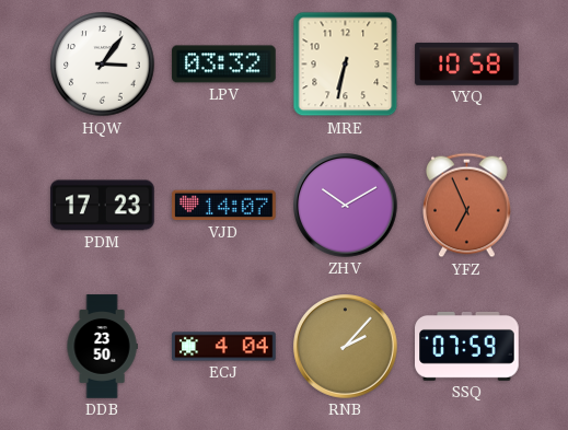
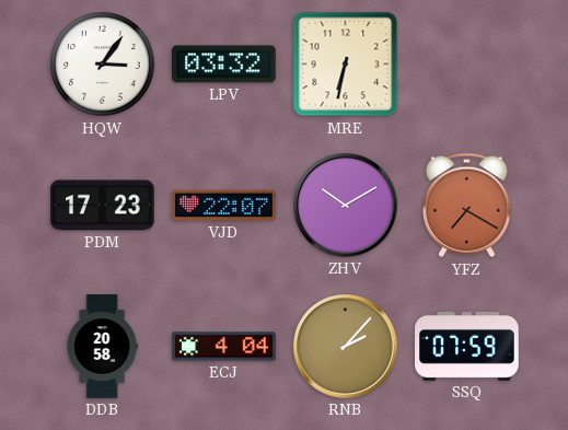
VYQ: 10:58 -> none
VJD: 14:07 -> 22:07
YFZ: 6:56 -> 7:20
DDB: 23:50 -> 20:58
